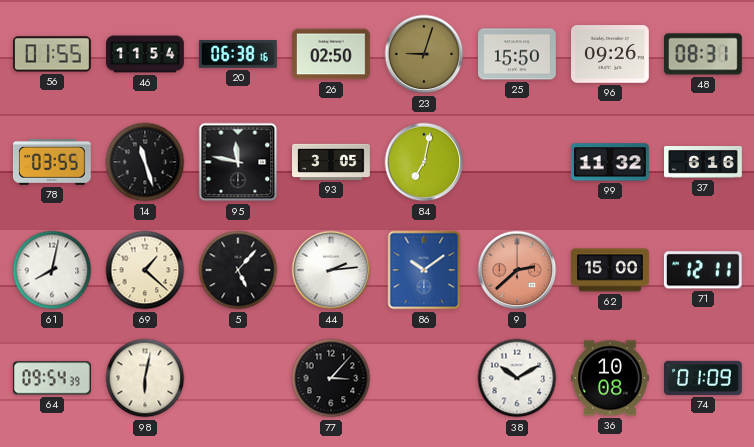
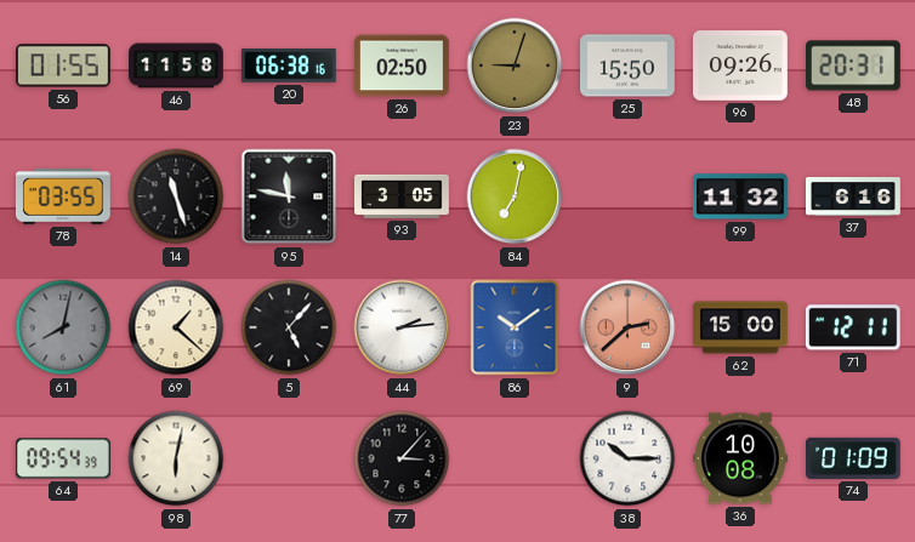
46: 11:54 -> 11:58
48: 08:31 -> 20:31
61 dial: white -> grey
38: 10:10 -> 10:15
